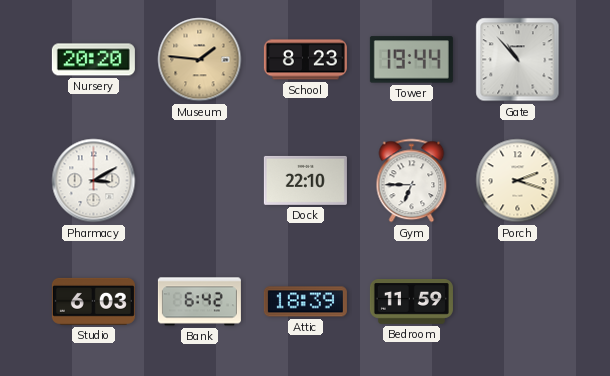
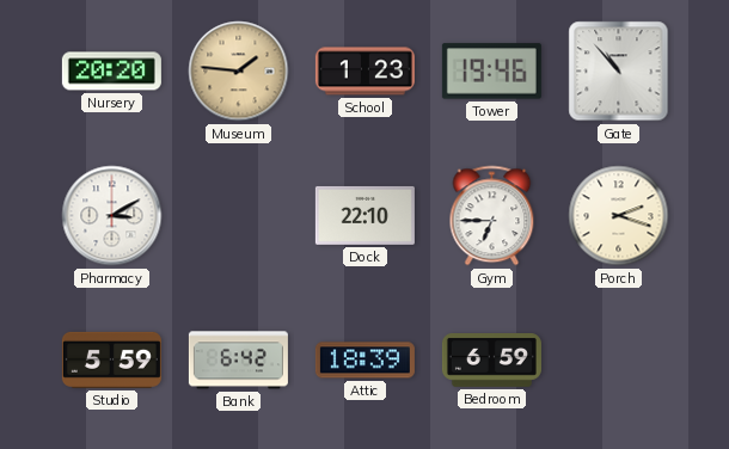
School: 8:23 -> 1:23
Tower: 19:44 -> 19:46
Studio: 6:03 -> 5:59
Bedroom: 11:59 -> 6:59
